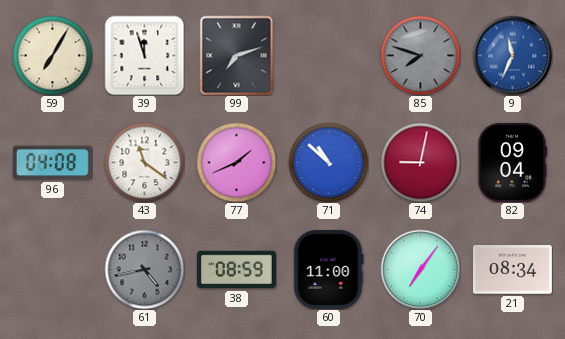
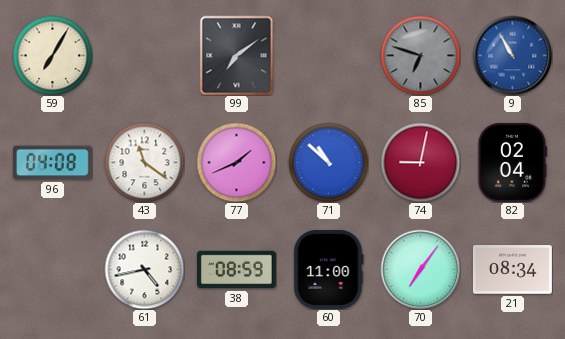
39: 11:57 -> none
99: 7:12 -> 7:09
85: 7:48 -> 6:48
9: 11:34 -> 10:55
82: 09:04 -> 02:04
61 dial: grey -> white
